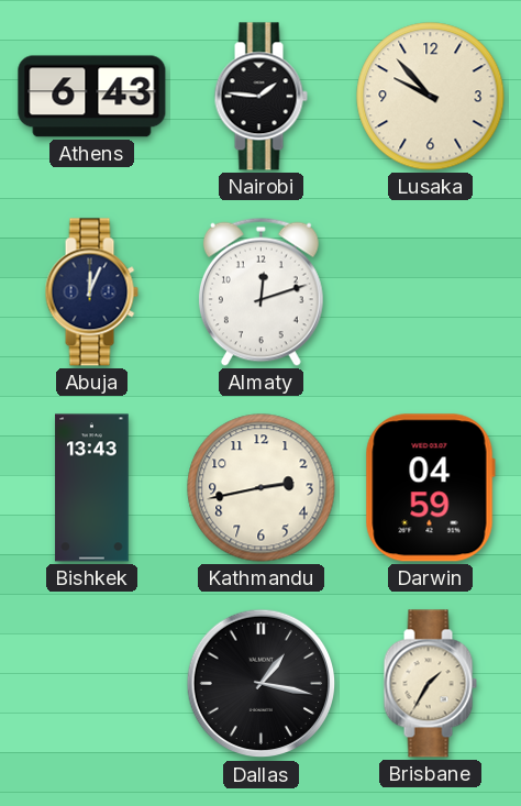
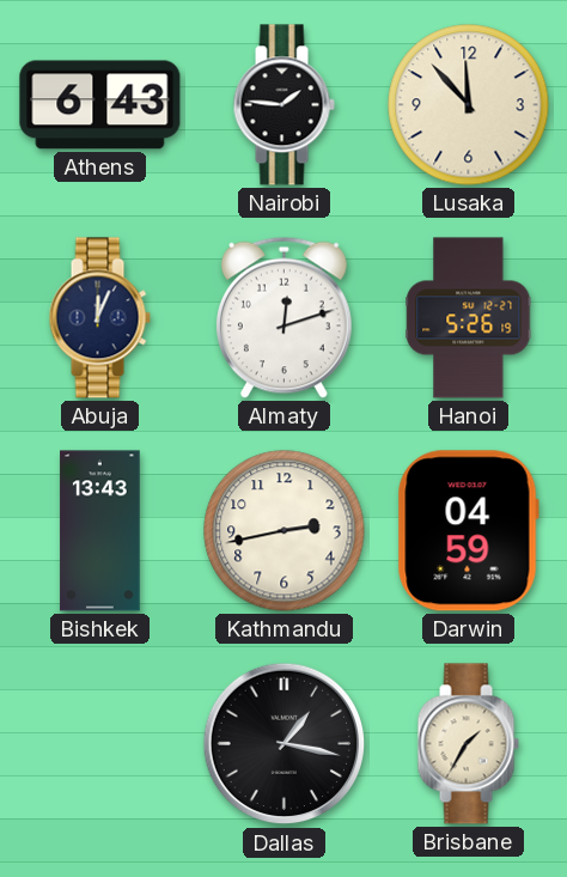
Lusaka: 9:53 -> 11:53
Hanoi: none -> 5:26
